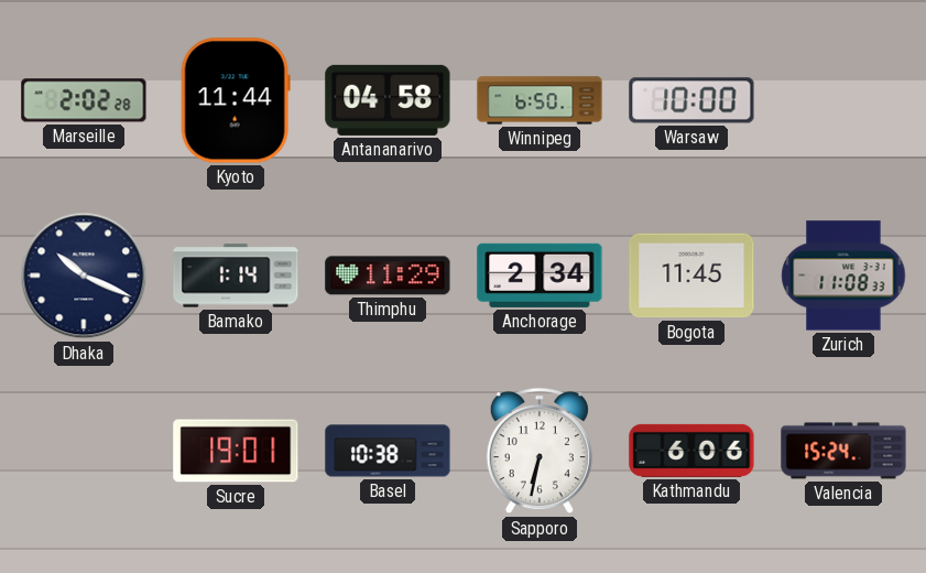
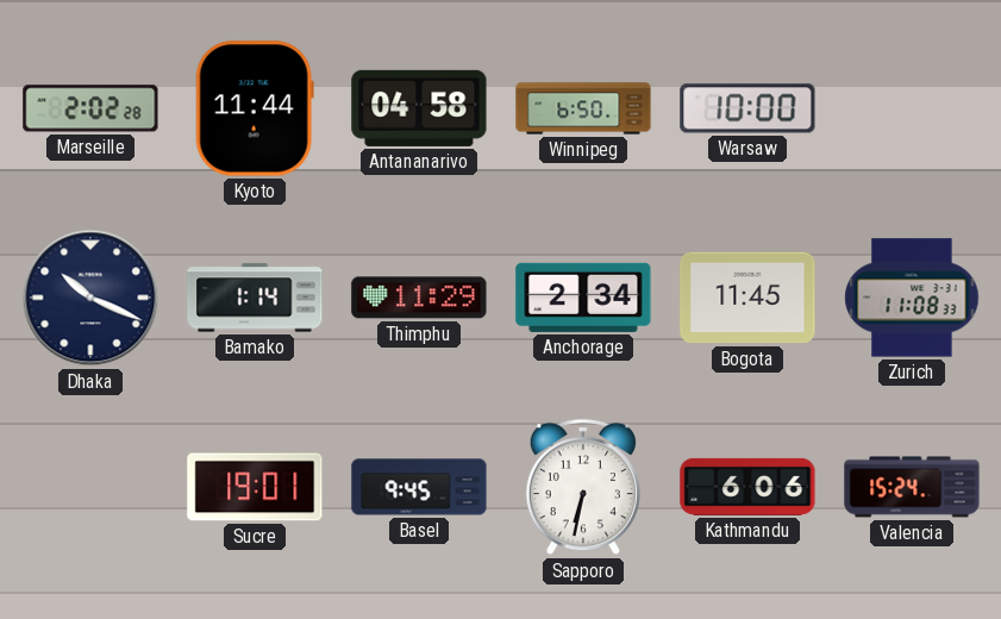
Basel: 10:38 -> 9:45
